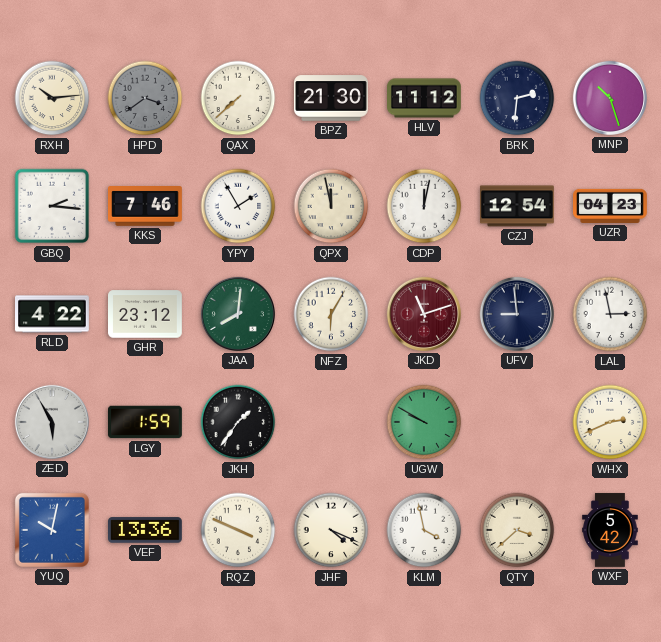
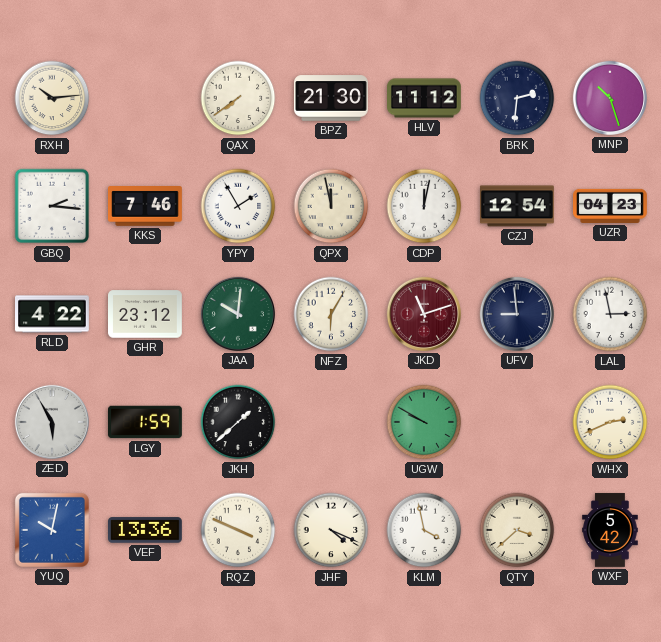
HPD: 3:39 -> none
QAX: 7:38 -> 7:39
JAA: 8:01 -> 10:01
JKH: 1:36 -> 1:38
